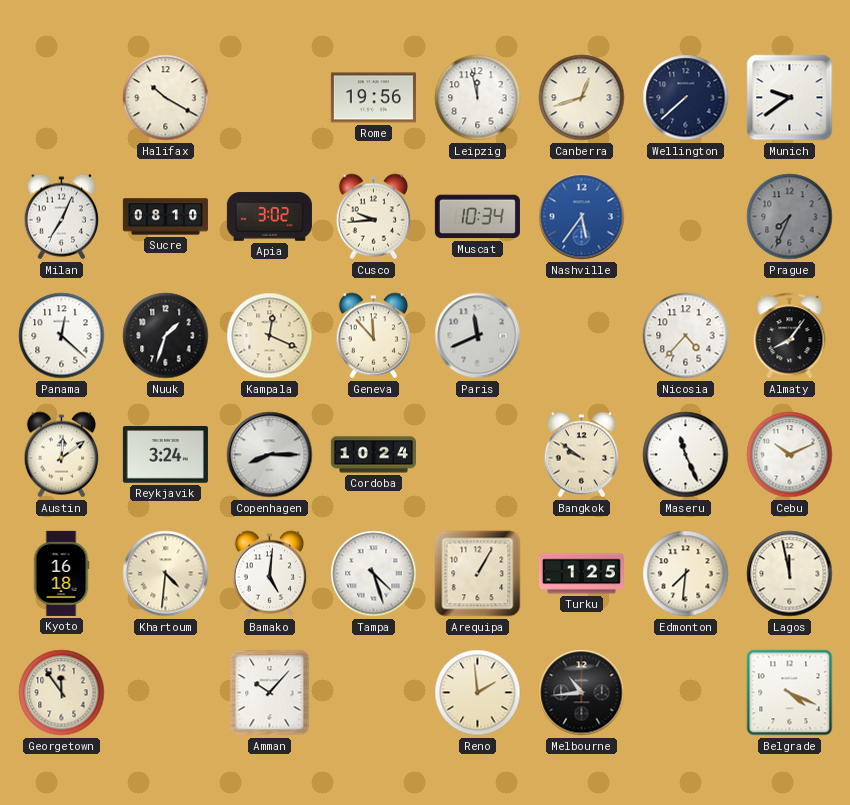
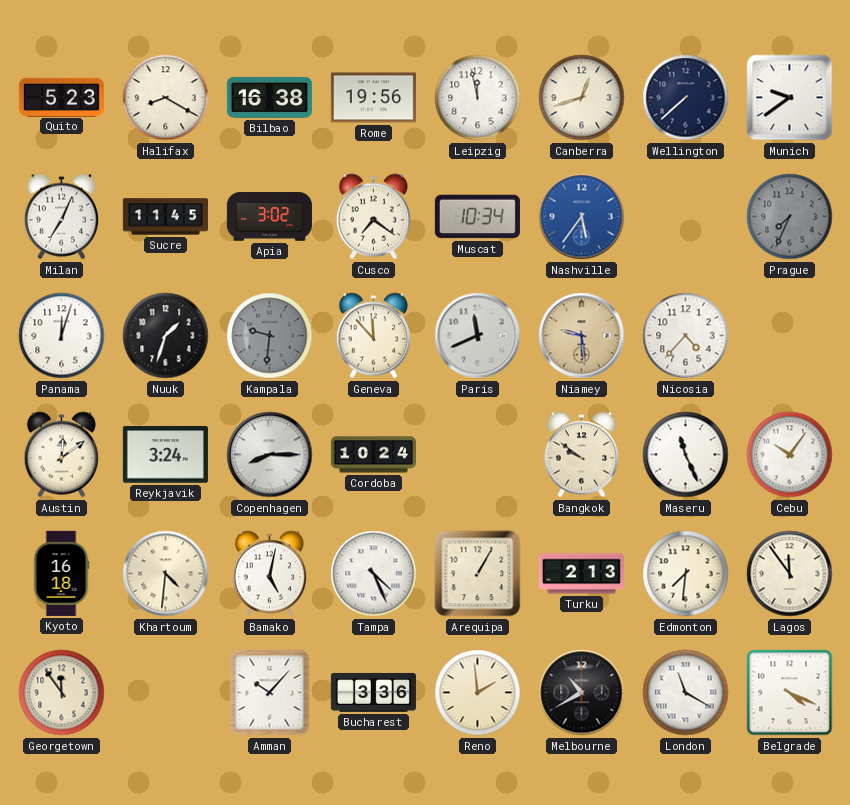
Quito: none -> 5:23
Halifax: 10:20 -> 8:20
Bilbao: none -> 16:38
Sucre: 08:10 -> 11:45
Cusco: 9:44 -> 7:21
Panama: 12:22 -> 12:03
Kampala: 12:19 -> 9:31
Kampala dial: cream -> grey
Niamey: none -> 9:29
Almaty: 8:06 -> none
Cebu: 10:11 -> 10:06
Bamako: 5:01 -> 5:02
Tampa: 4:27 -> 4:26
Turku: 1:25 -> 2:13
Lagos: 11:58 -> 11:54
Bucharest: none -> 3:36
Melbourne: 10:44 -> 10:40
London: none -> 11:20
